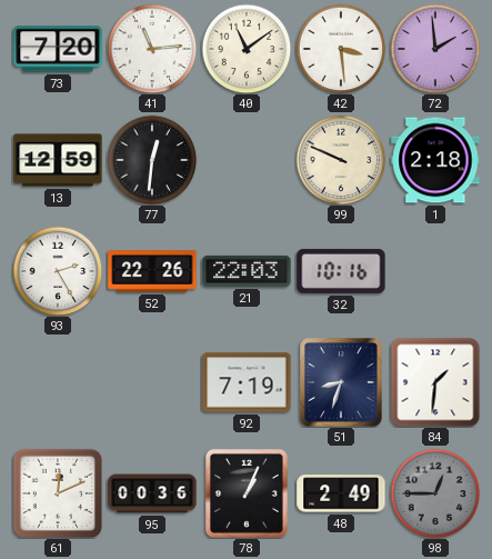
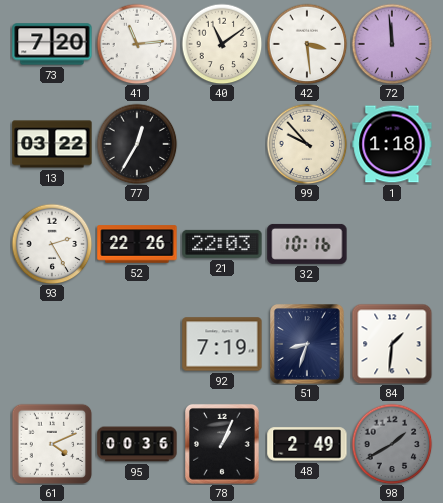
72: 1:59 -> 11:59
13: 12:59 -> 03:22
77: 12:31 -> 12:35
99: 9:49 -> 9:53
1: 2:18 -> 1:18
61: 12:11 -> 4:11
98: 12:45 -> 1:40
